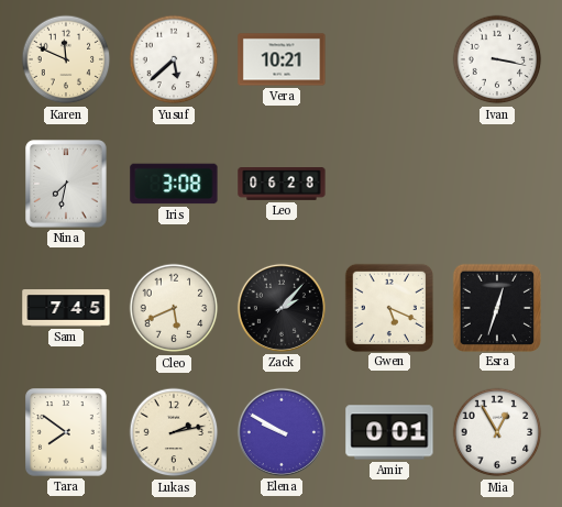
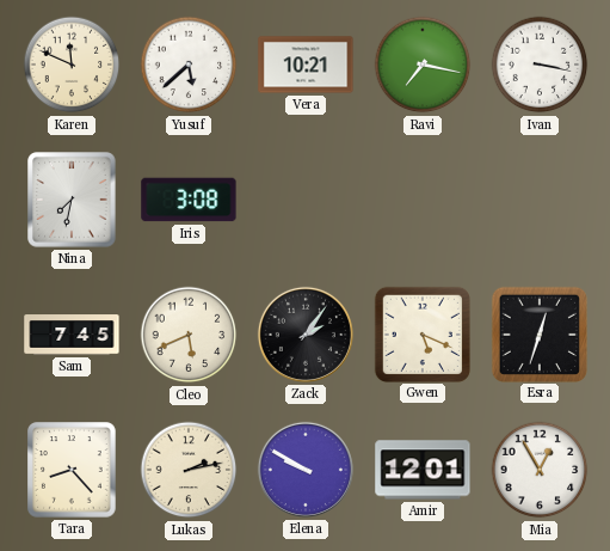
Ravi: none -> 7:17
Leo: 06:28 -> none
Zack: 2:07 -> 2:06
Tara: 7:51 -> 8:23
Amir: 0:01 -> 12:01
